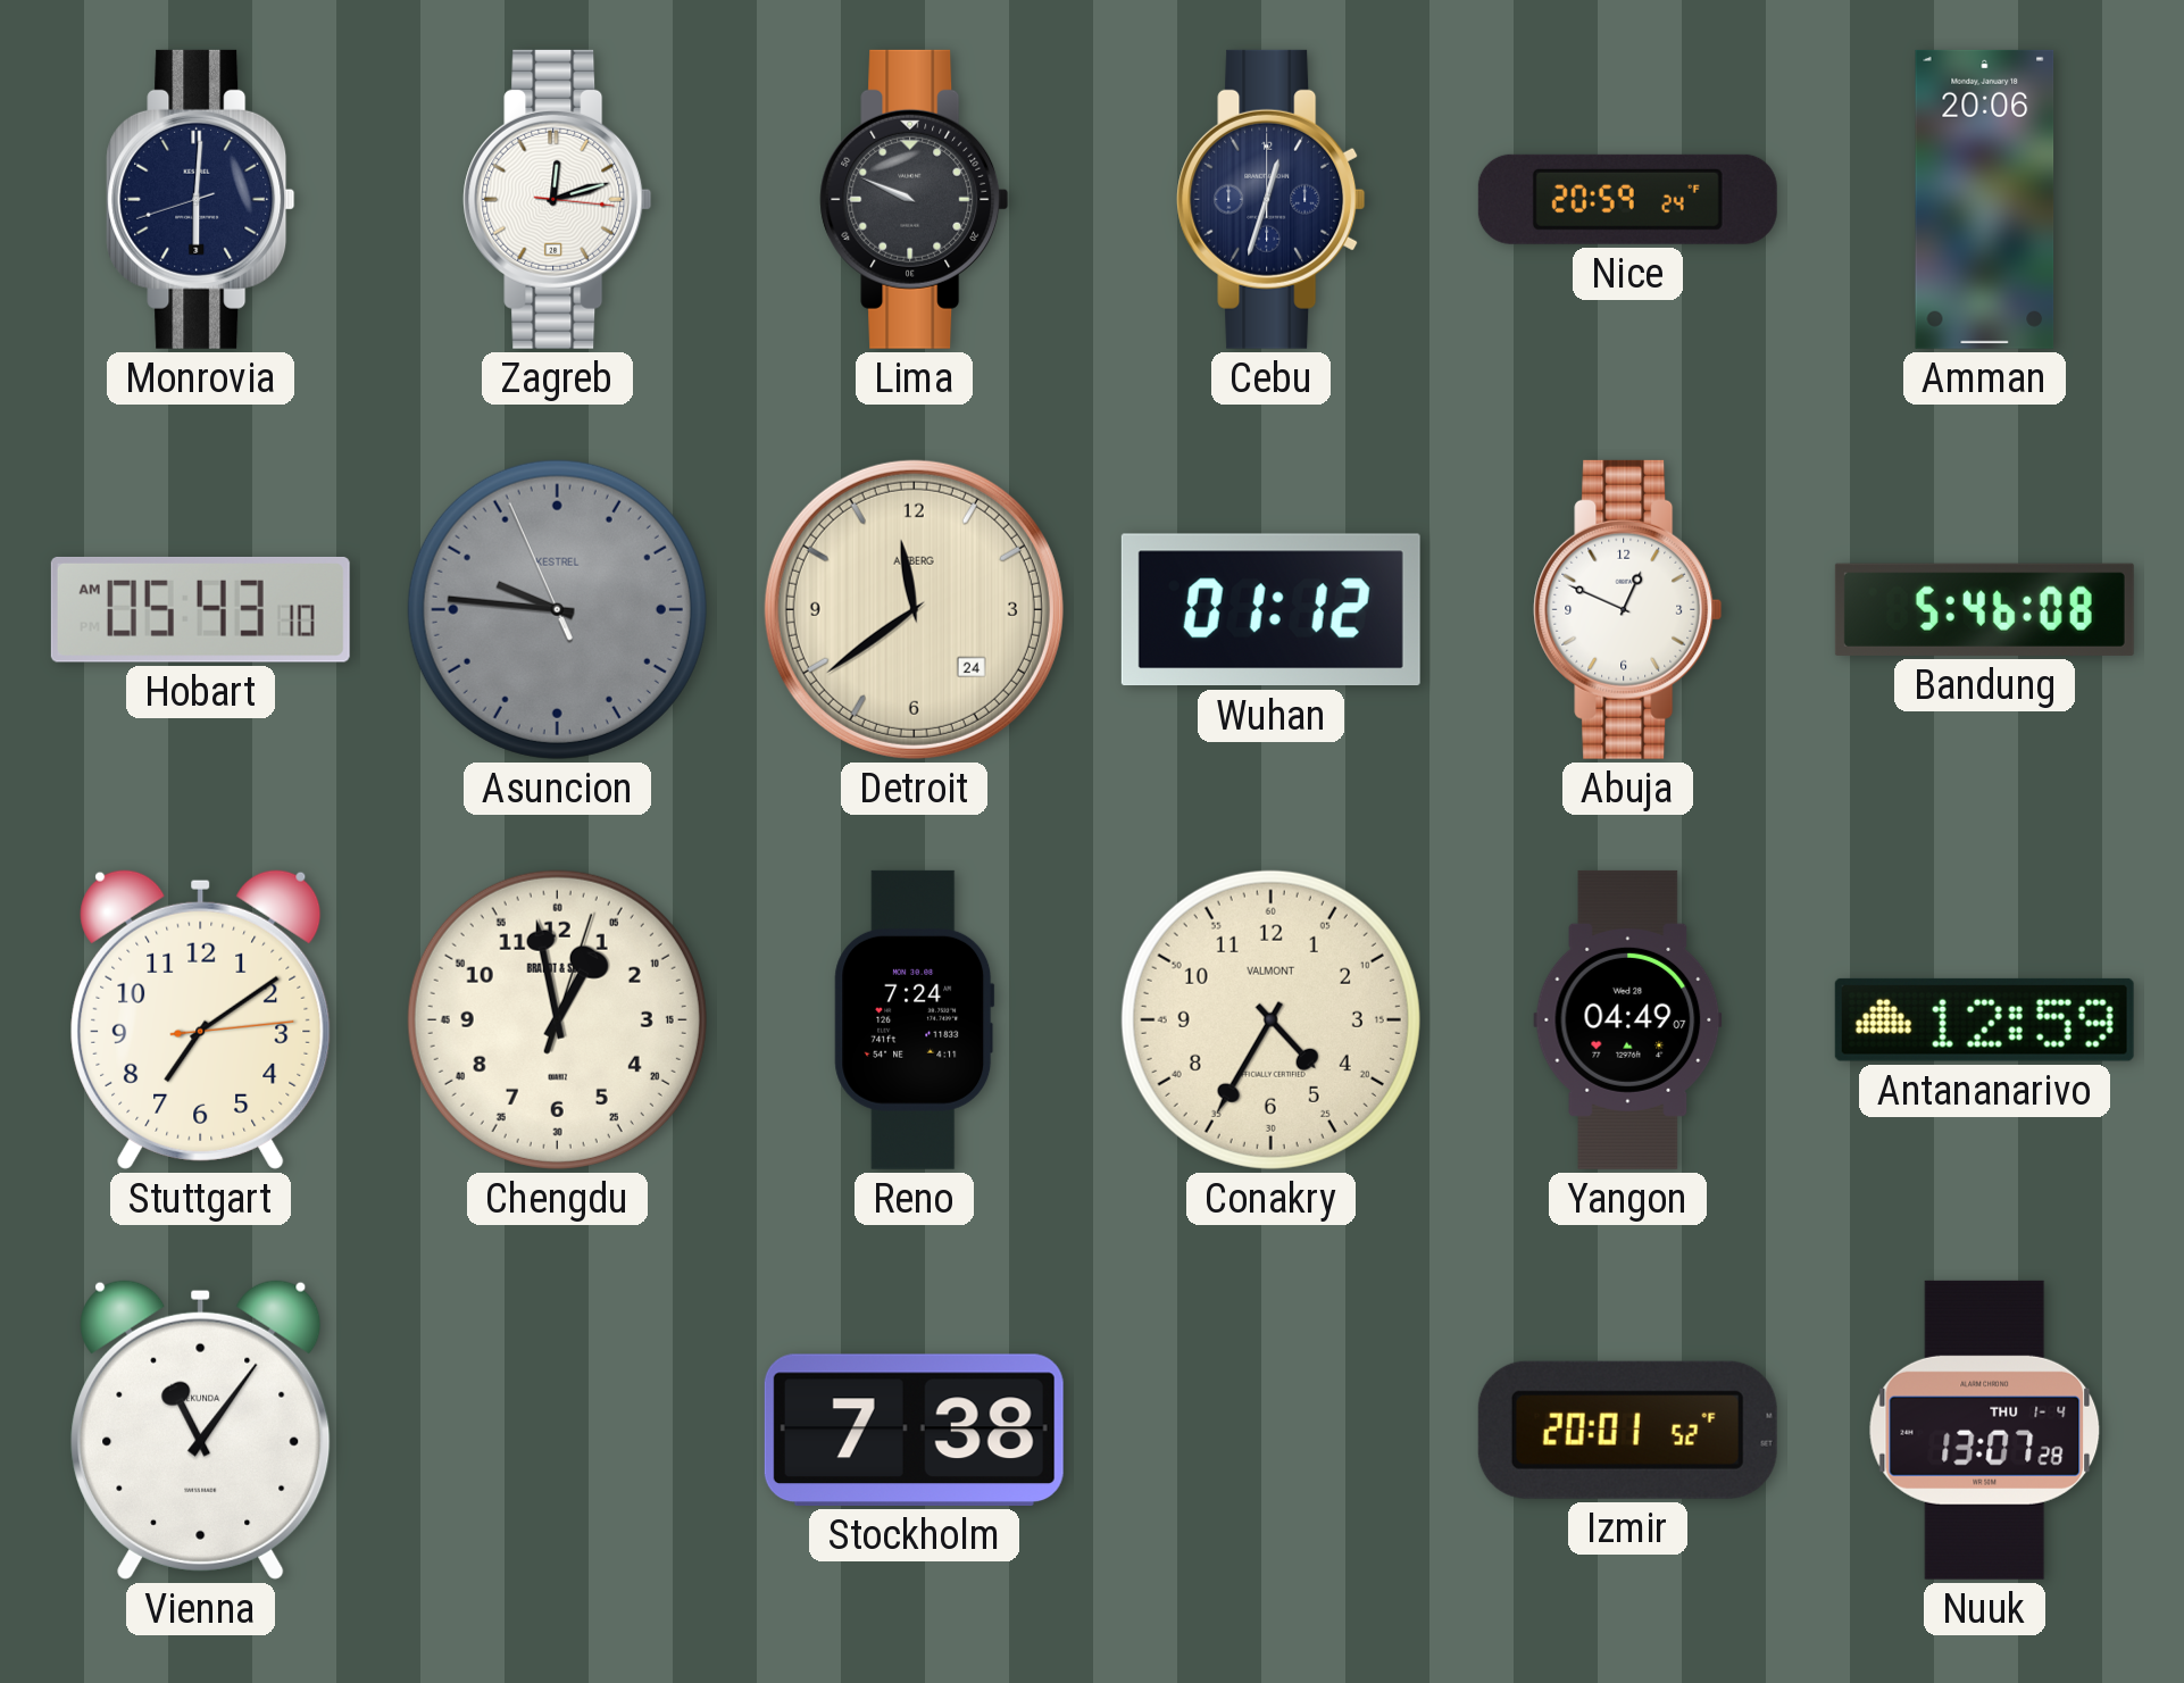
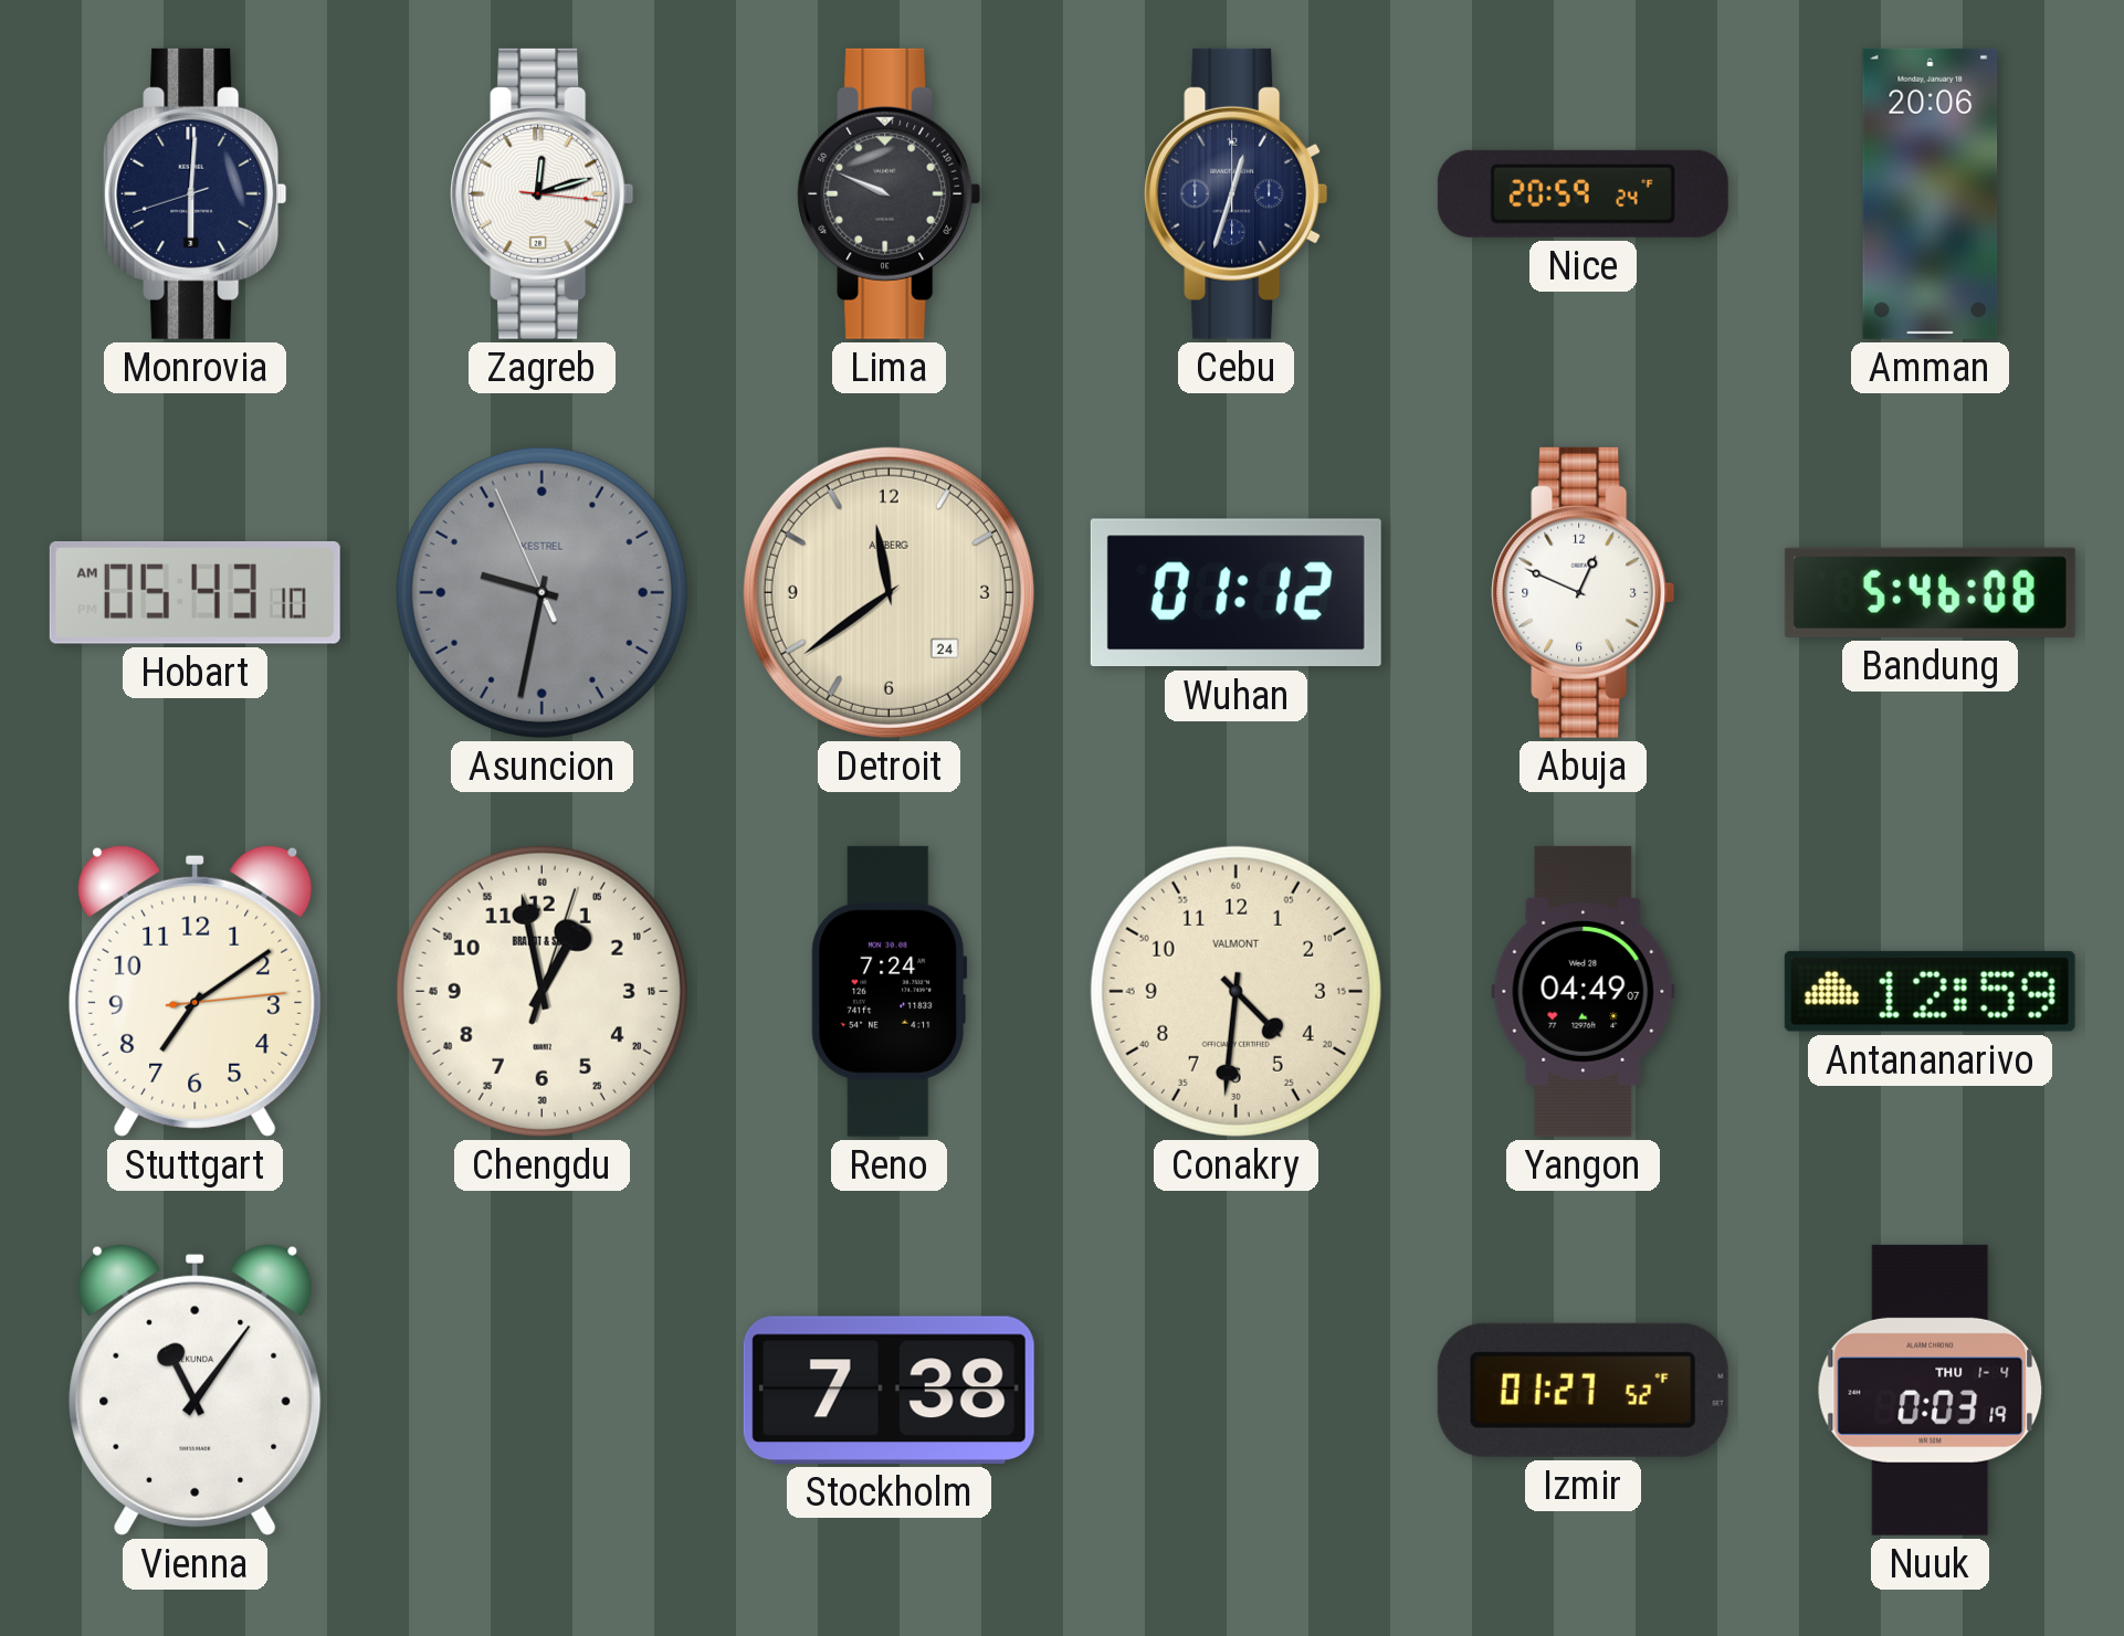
Asuncion: 9:45 -> 9:31
Conakry: 4:35 -> 4:31
Izmir: 20:01 -> 01:27
Nuuk: 13:07 -> 0:03
